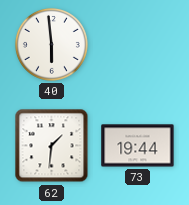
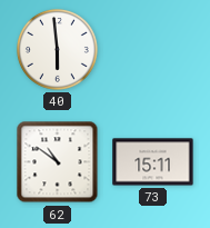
62: 1:31 -> 10:51
73: 19:44 -> 15:11
